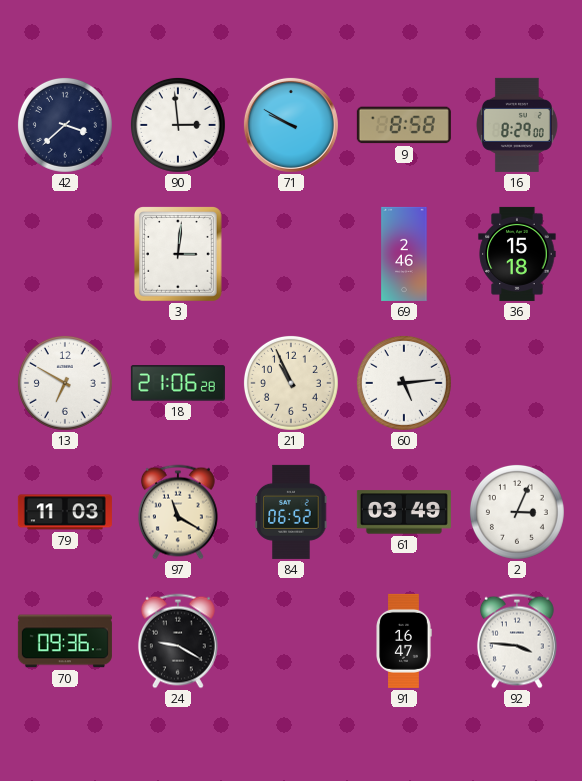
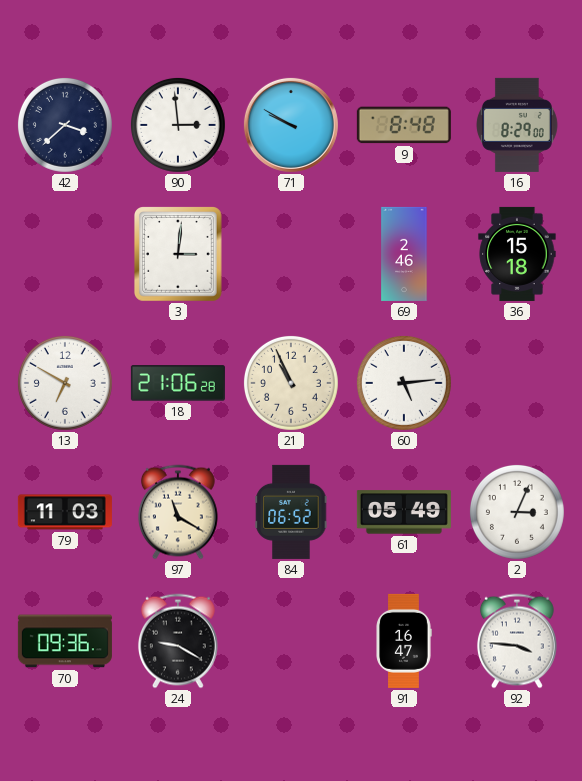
9: 8:58 -> 8:48
61: 03:49 -> 05:49
